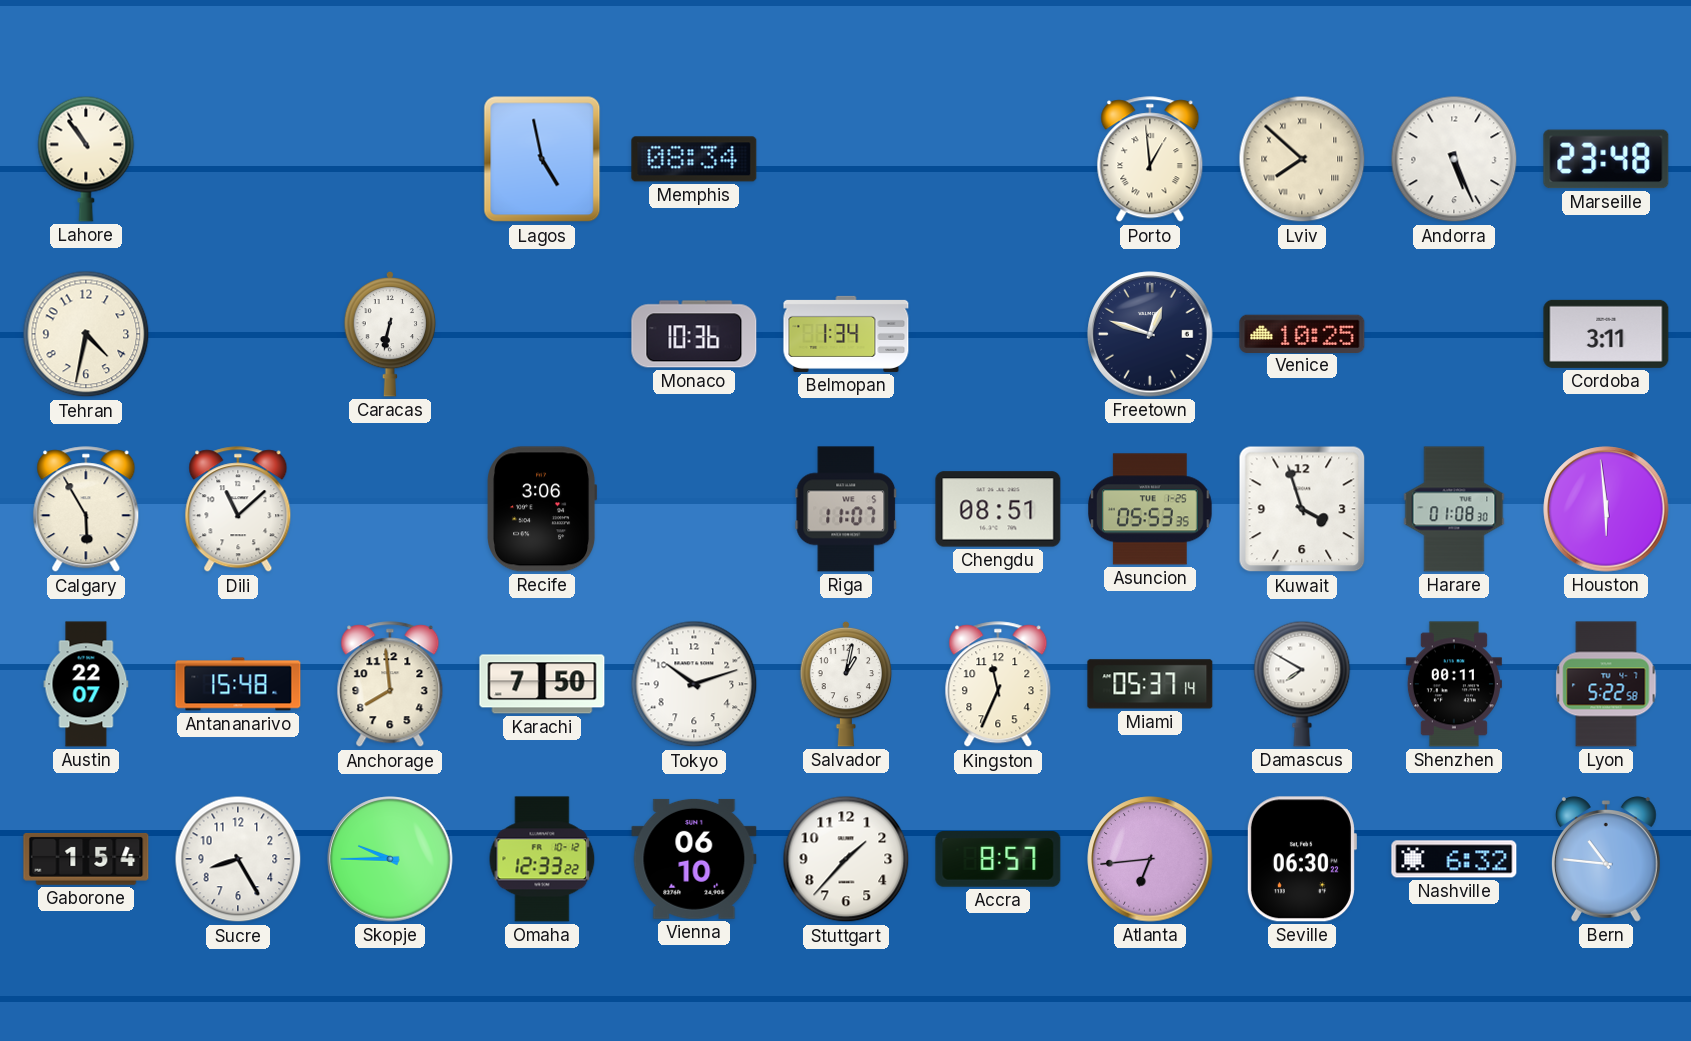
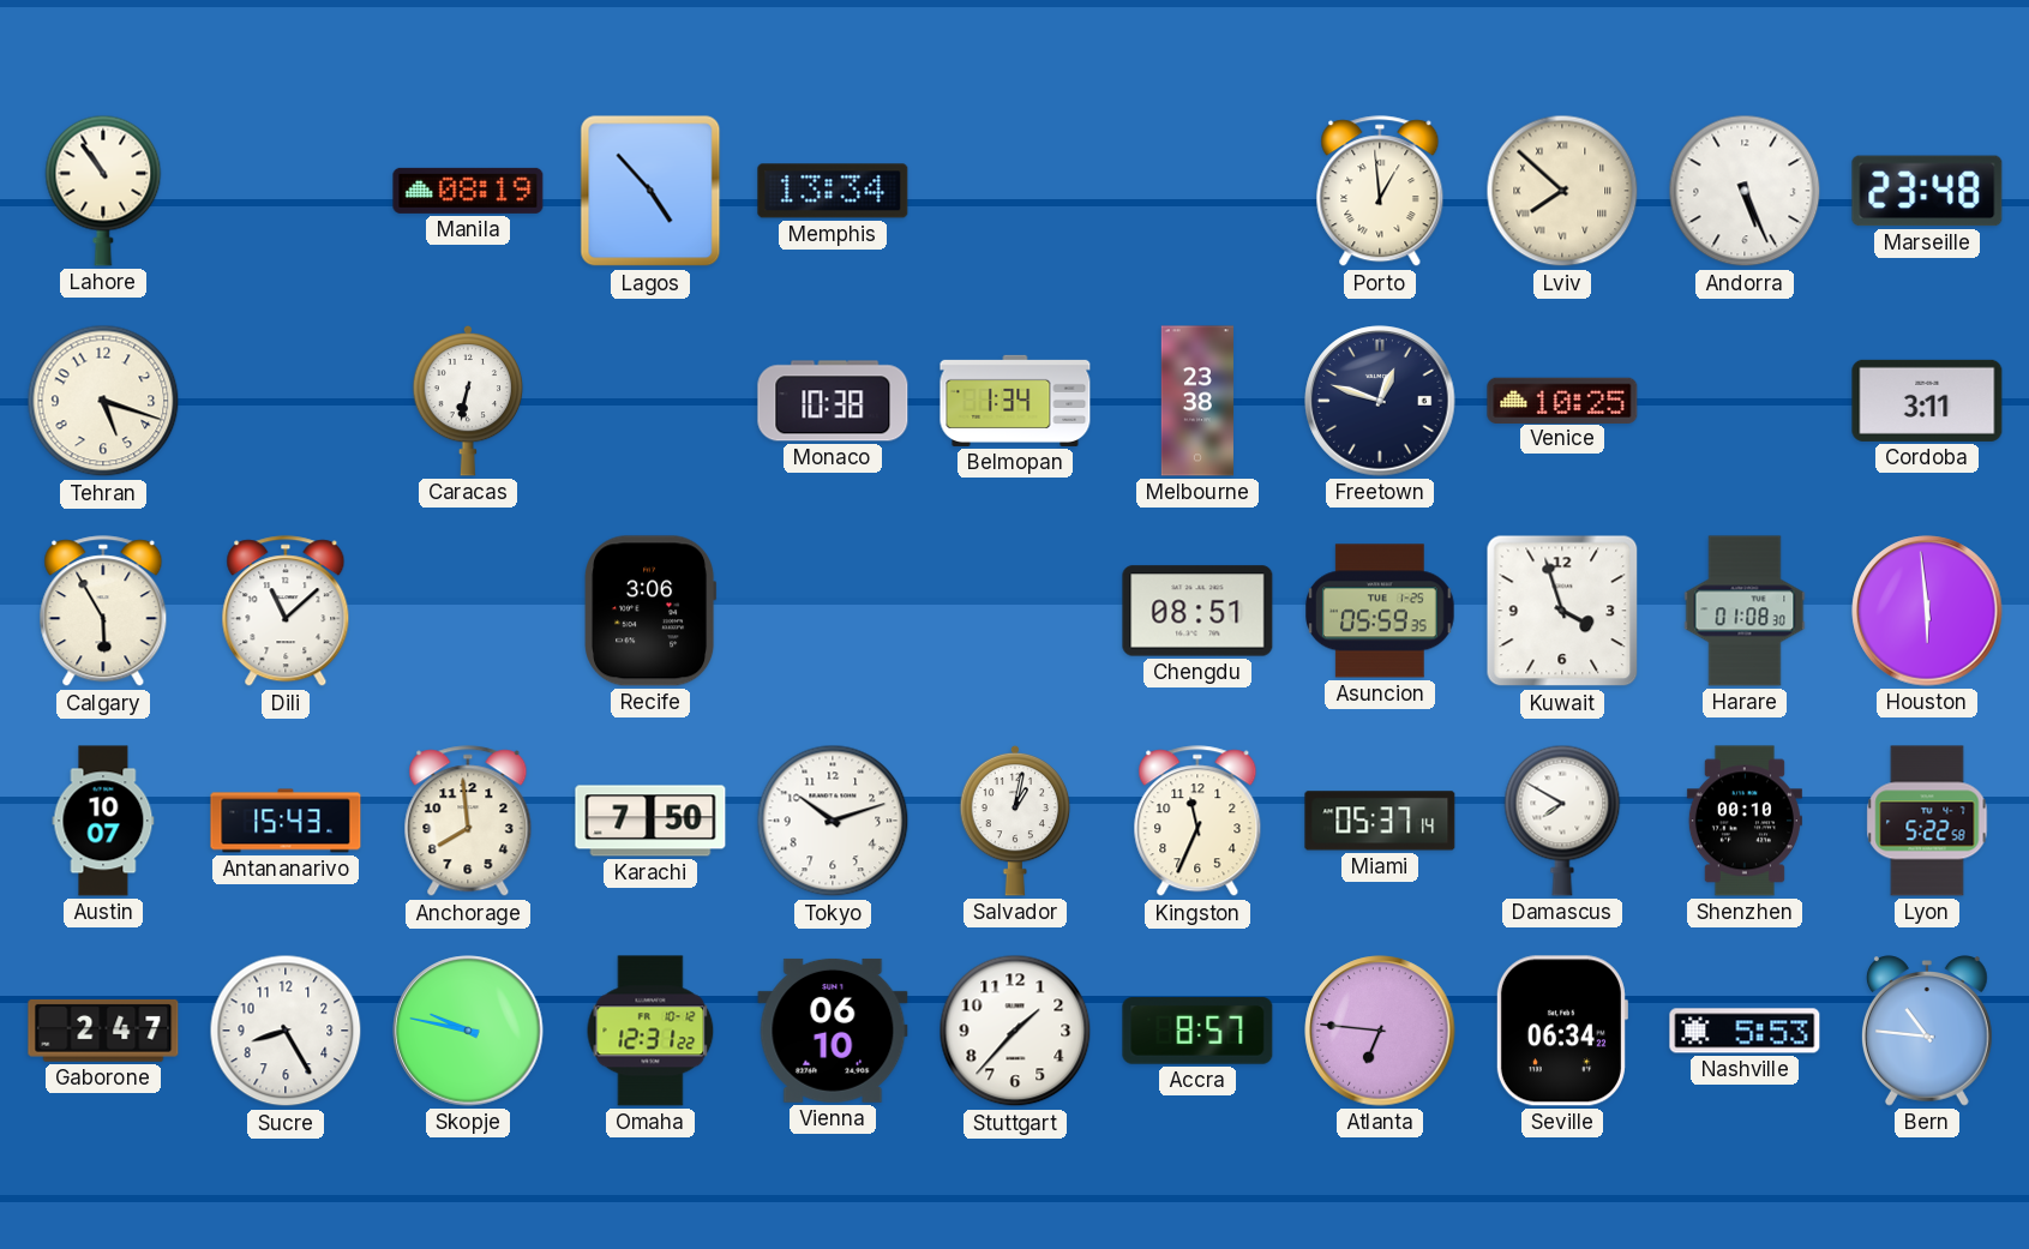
Manila: none -> 08:19
Lagos: 4:58 -> 4:53
Memphis: 08:34 -> 13:34
Tehran: 4:32 -> 5:18
Monaco: 10:36 -> 10:38
Melbourne: none -> 23:38
Riga: 11:07 -> none
Asuncion: 05:53 -> 05:59
Austin: 22:07 -> 10:07
Antananarivo: 15:48 -> 15:43
Shenzhen: 00:11 -> 00:10
Gaborone: 1:54 -> 2:47
Skopje: 9:45 -> 9:47
Omaha: 12:33 -> 12:31
Atlanta: 6:44 -> 6:46
Seville: 06:30 -> 06:34
Nashville: 6:32 -> 5:53
